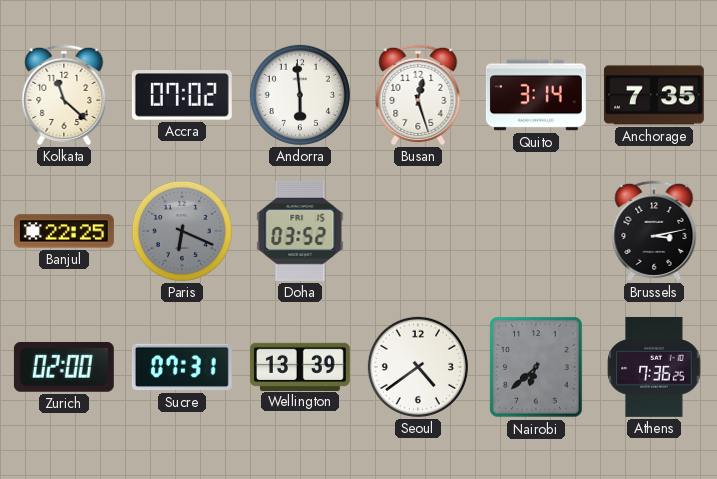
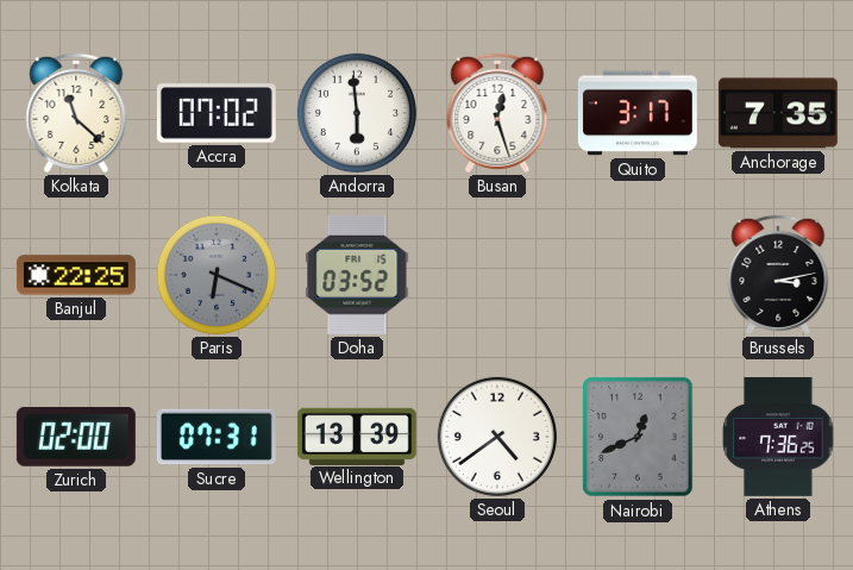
Quito: 3:14 -> 3:17
Nairobi: 6:38 -> 12:41
